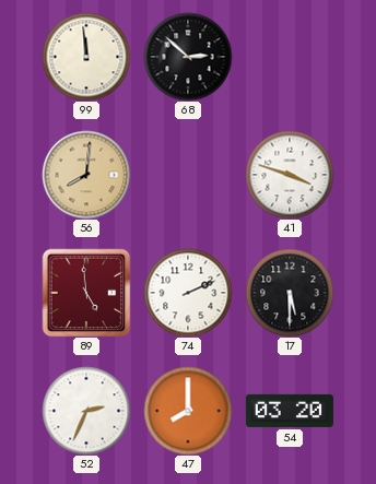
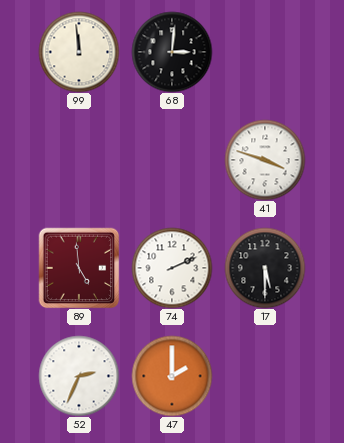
68: 2:52 -> 3:01
56: 8:01 -> none
47: 8:00 -> 2:00
54: 03:20 -> none
